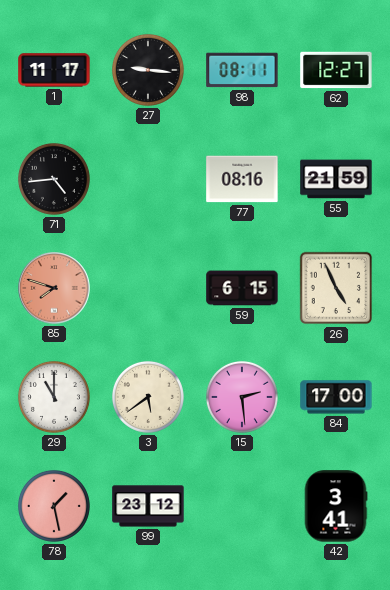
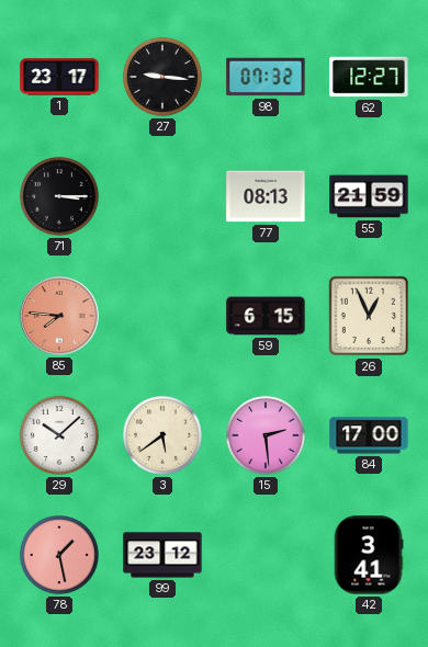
1: 11:17 -> 23:17
98: 08:11 -> 07:32
71: 4:44 -> 3:15
77: 08:16 -> 08:13
85: 7:48 -> 7:46
26: 4:56 -> 12:56
29: 11:00 -> 10:08
